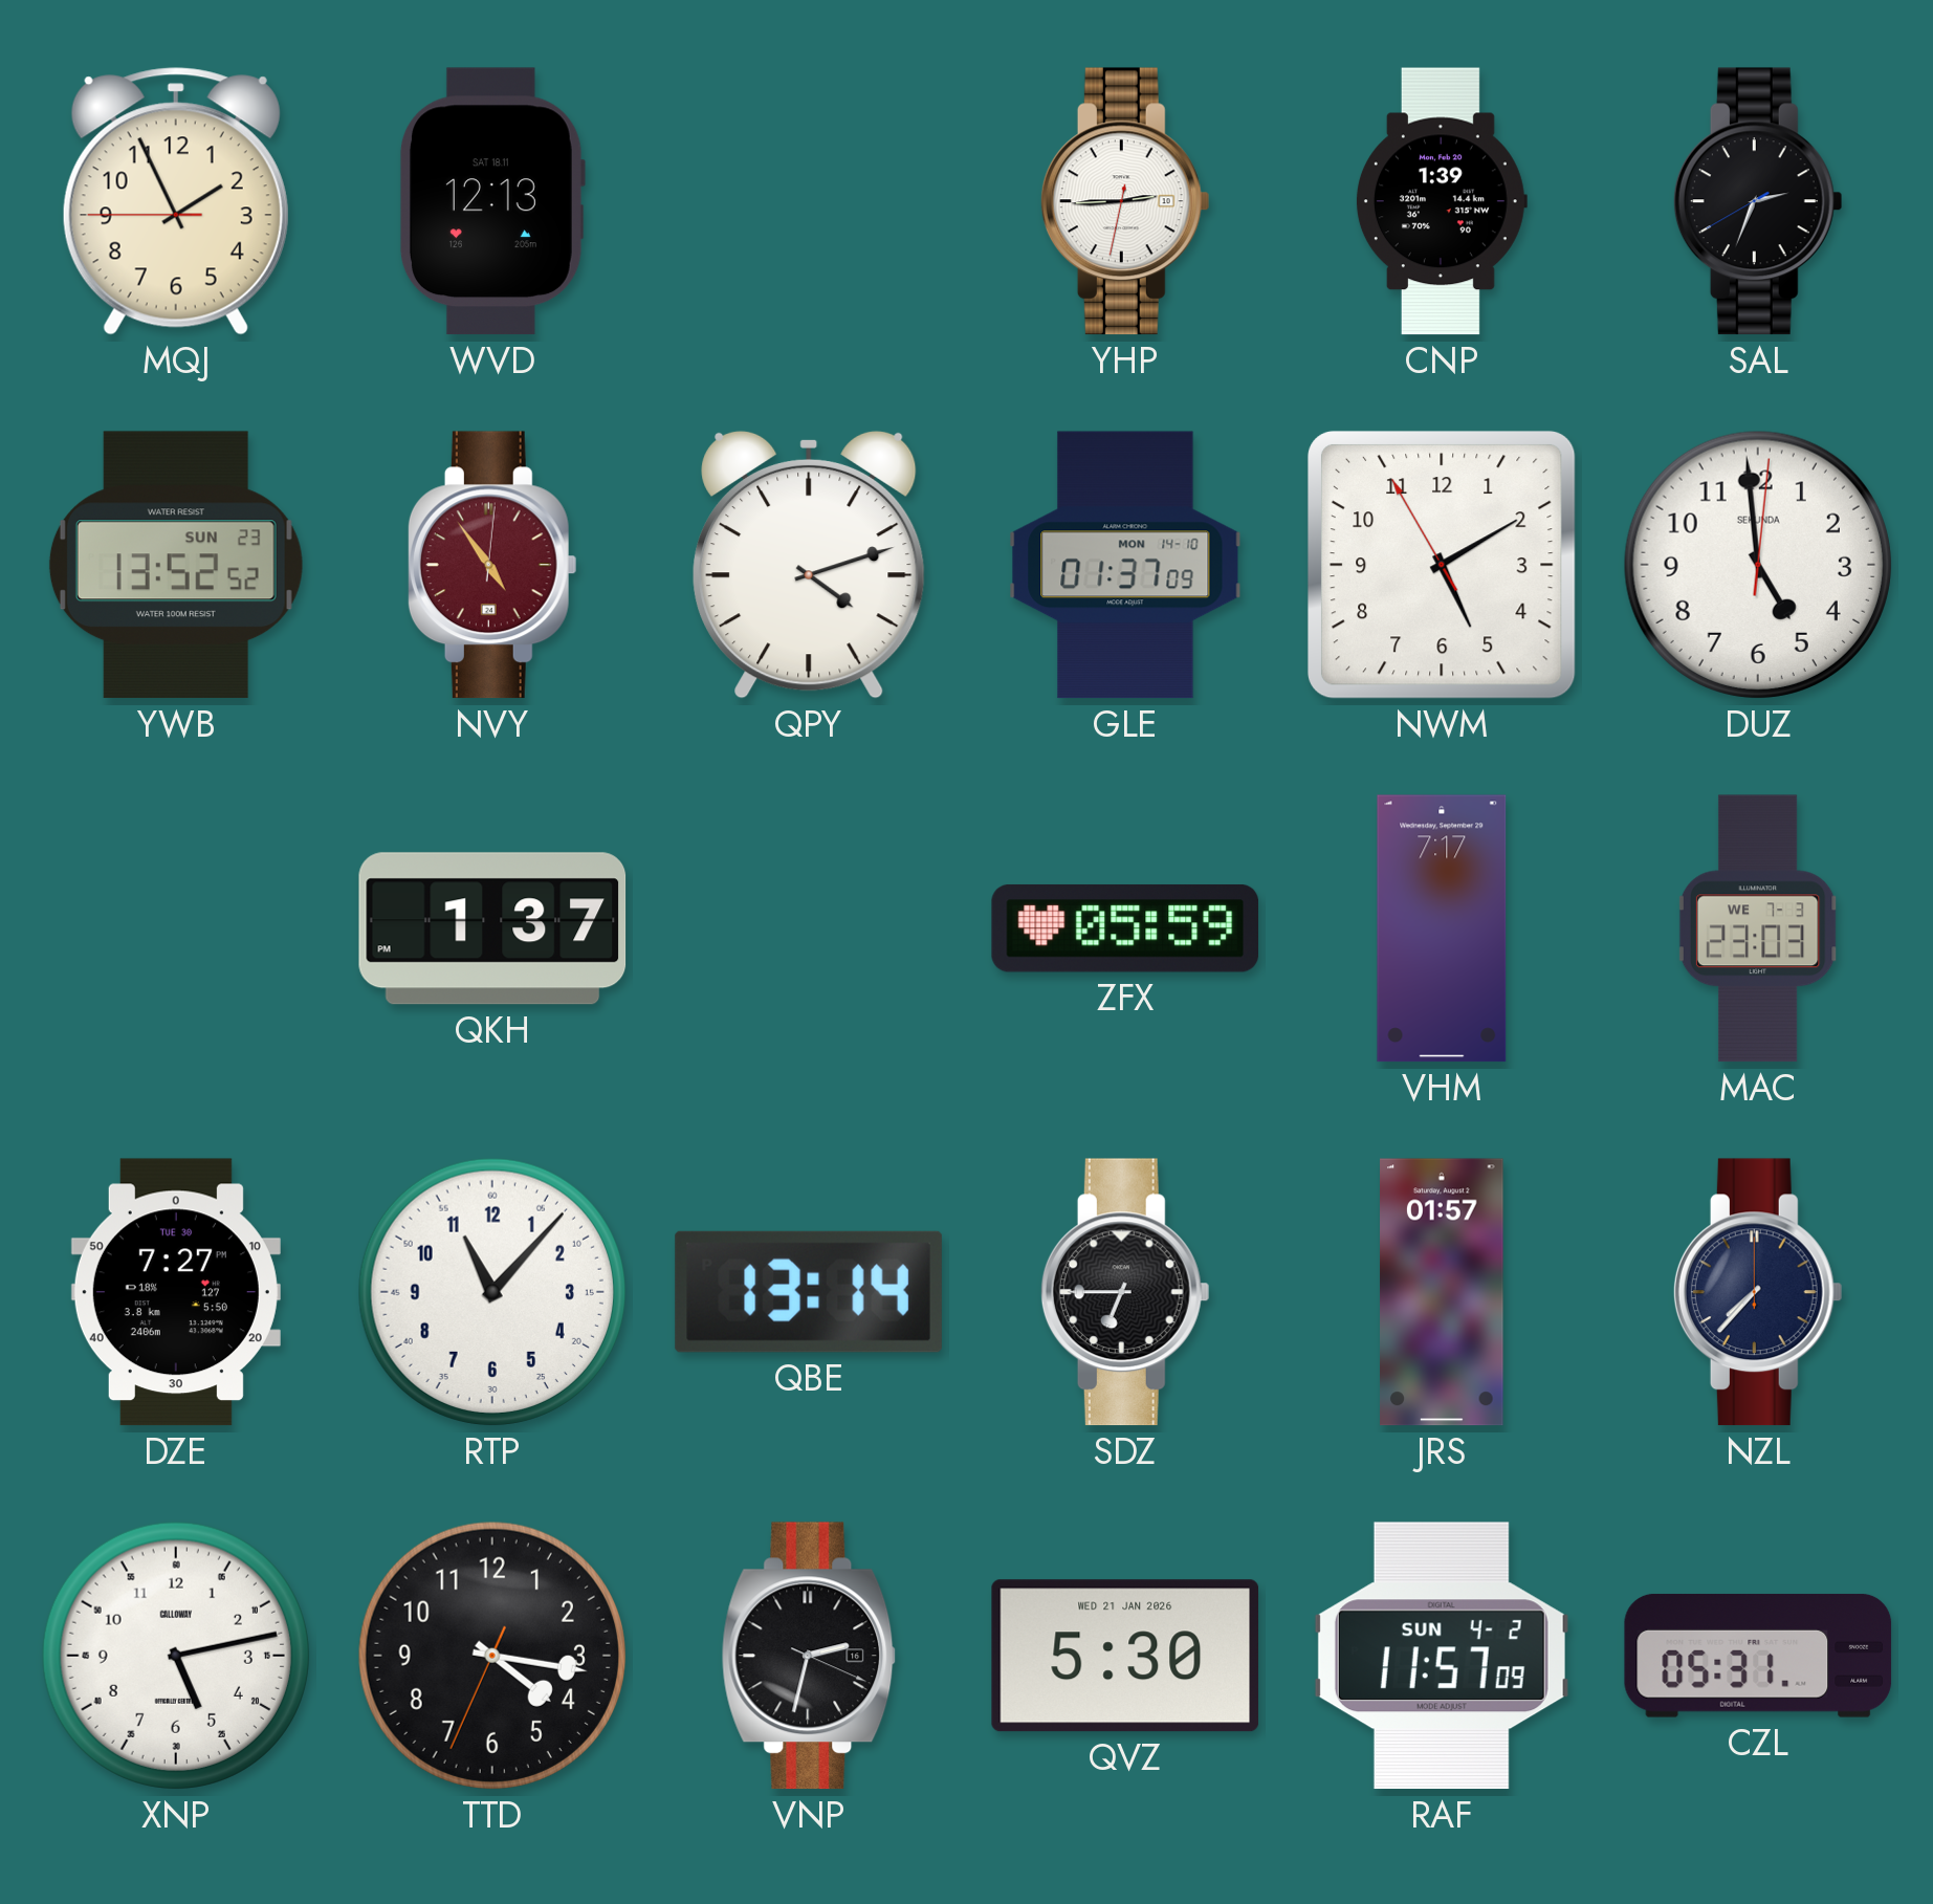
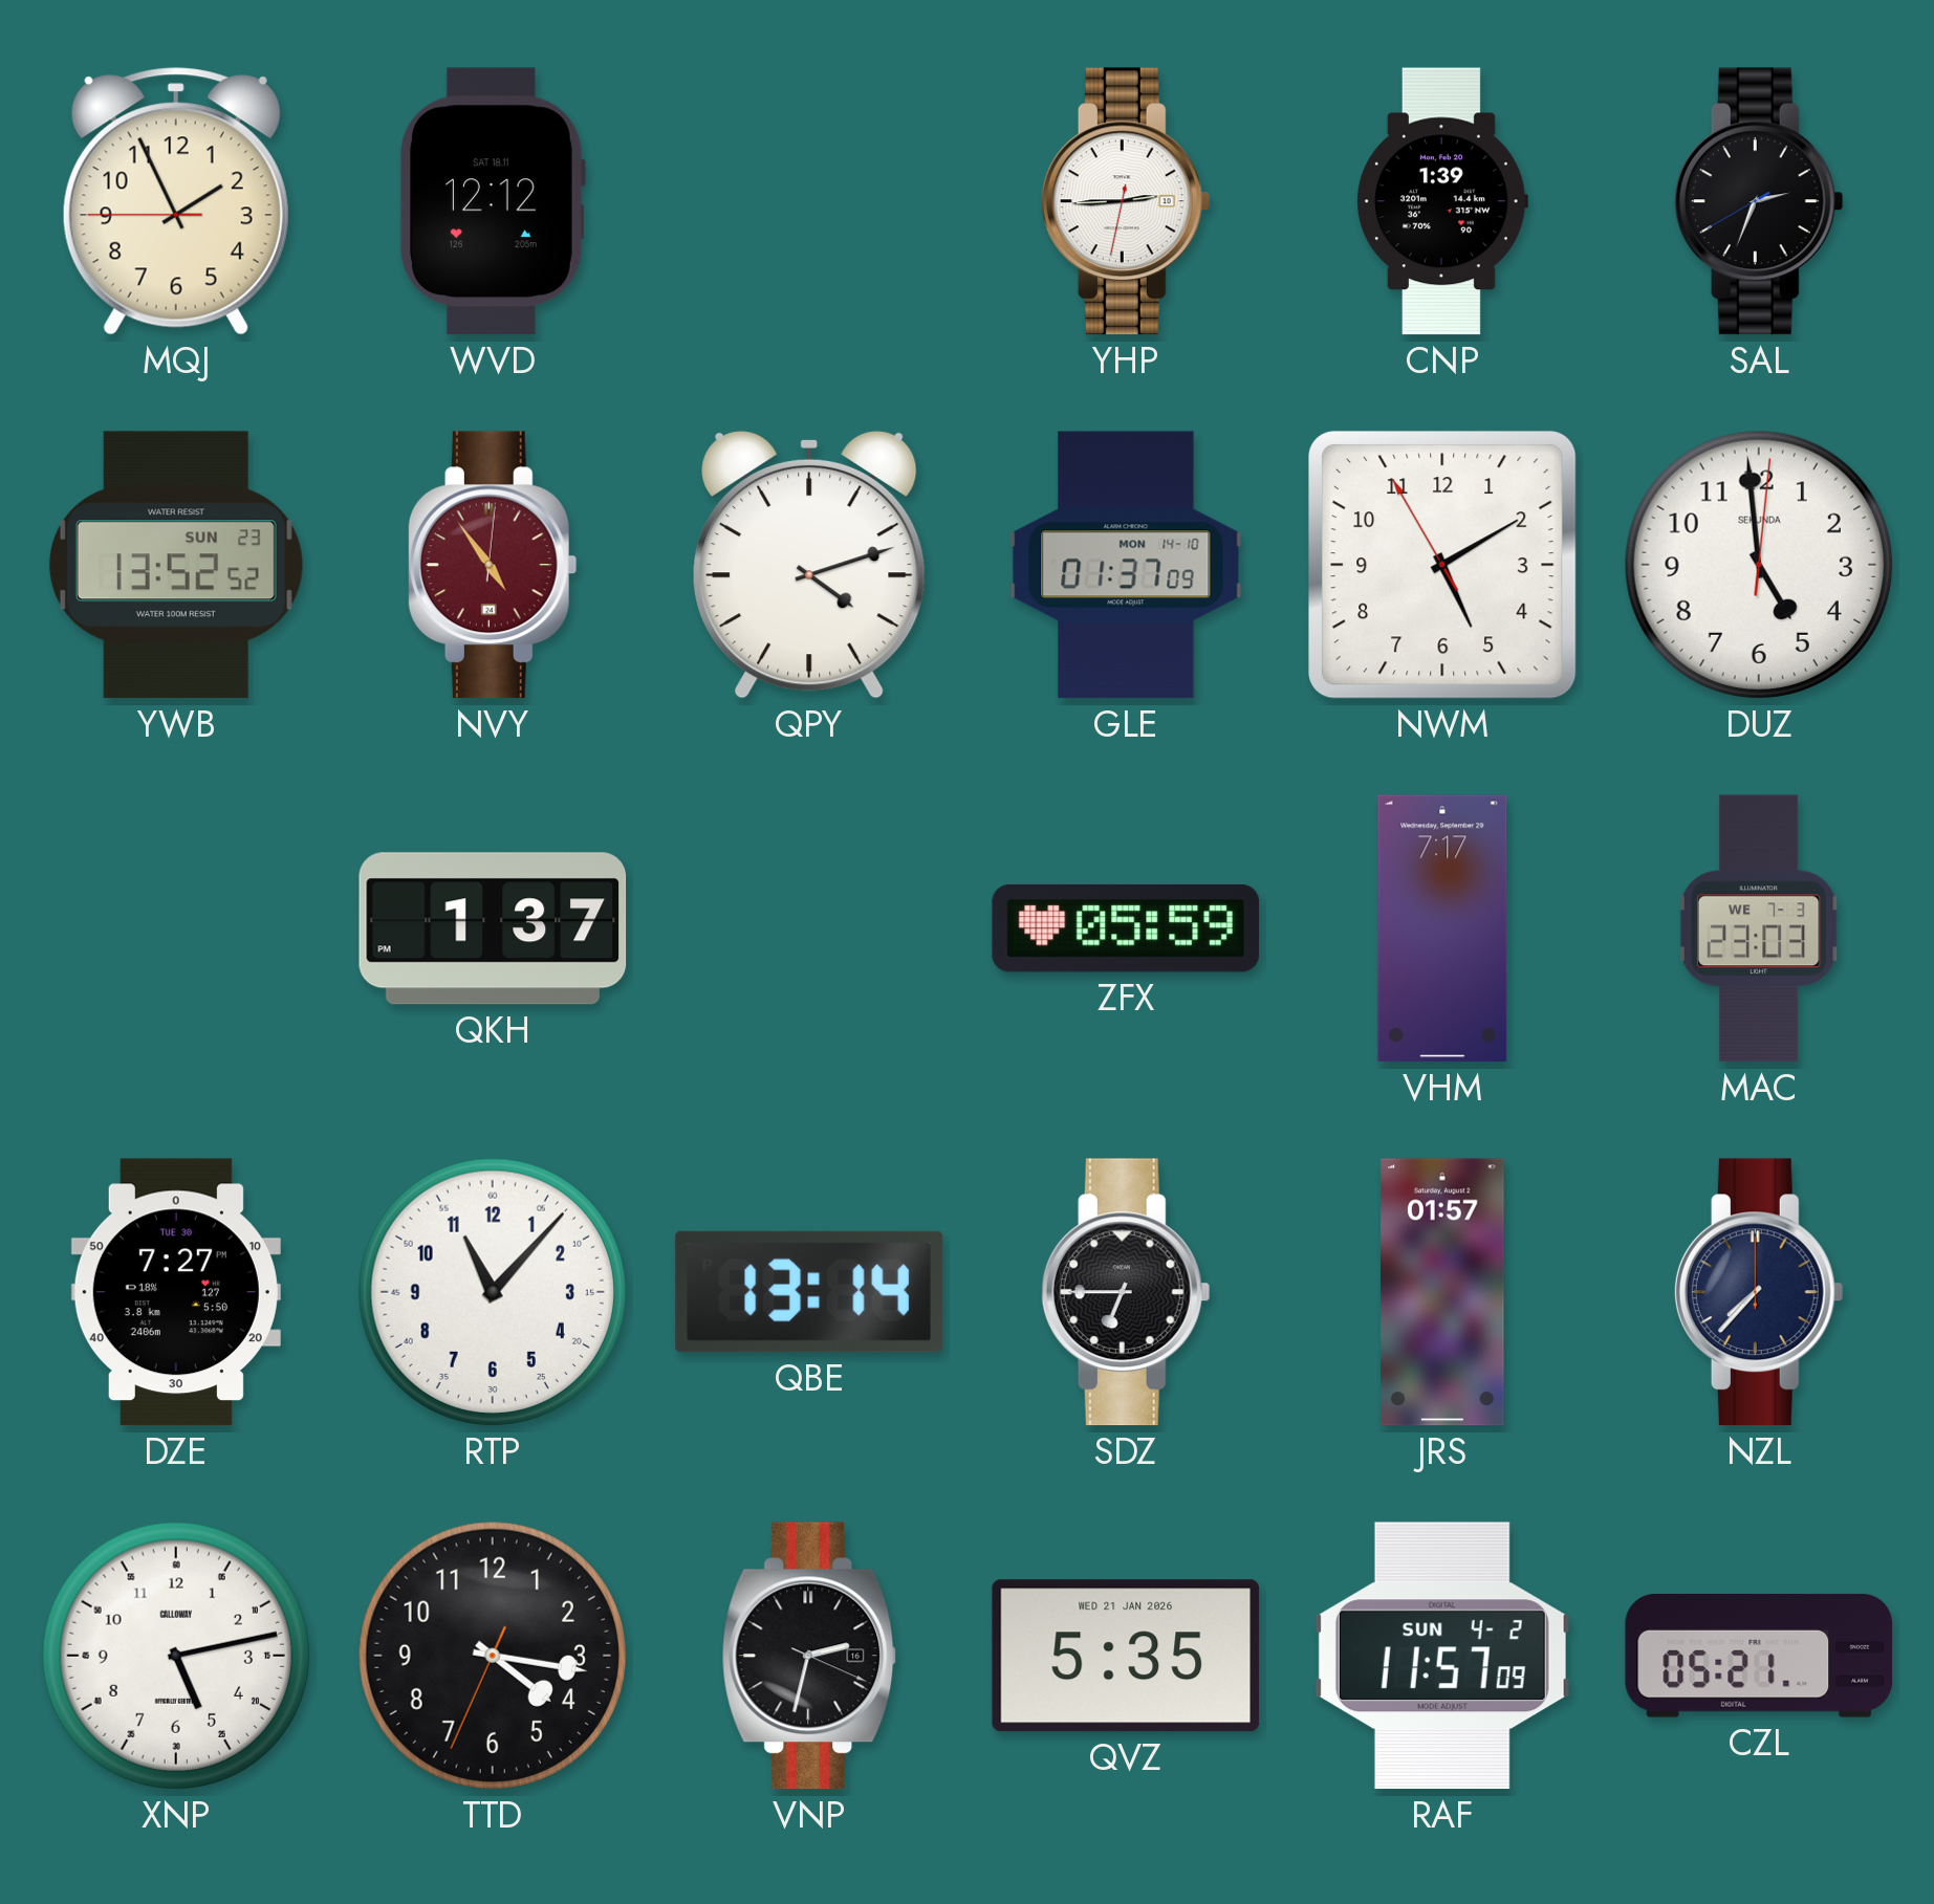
WVD: 12:13 -> 12:12
QVZ: 5:30 -> 5:35
CZL: 05:31 -> 05:21
